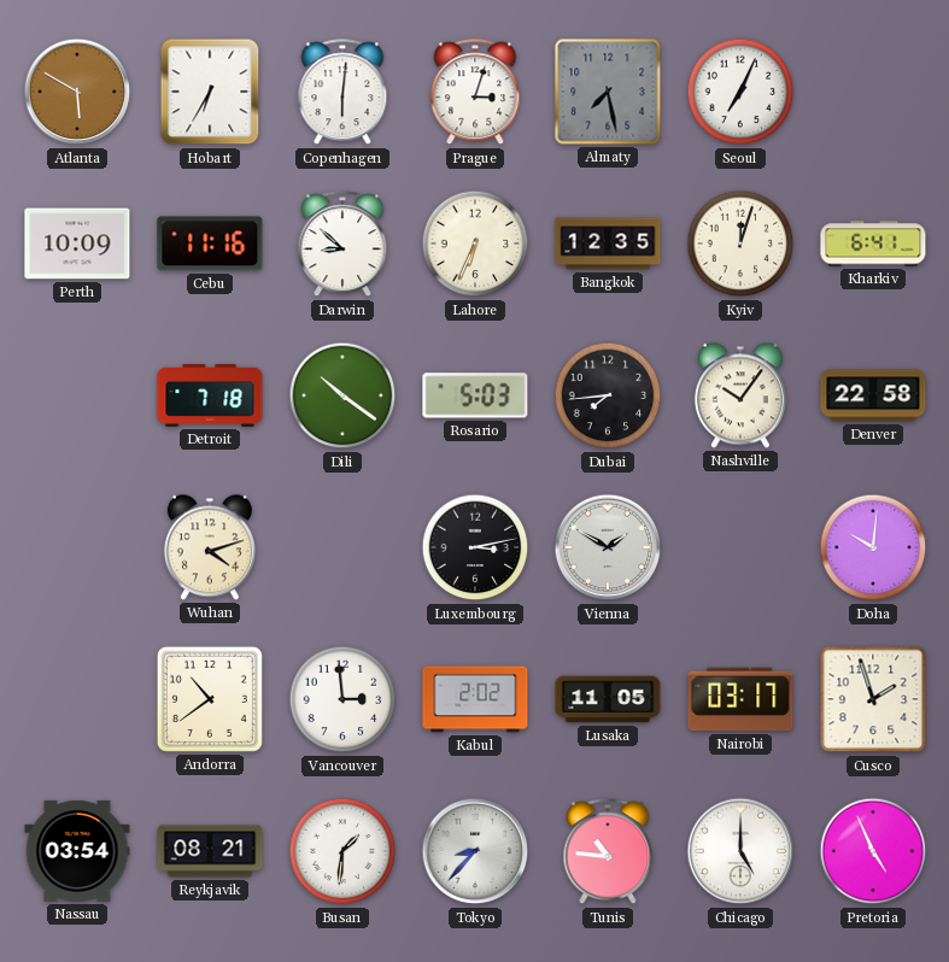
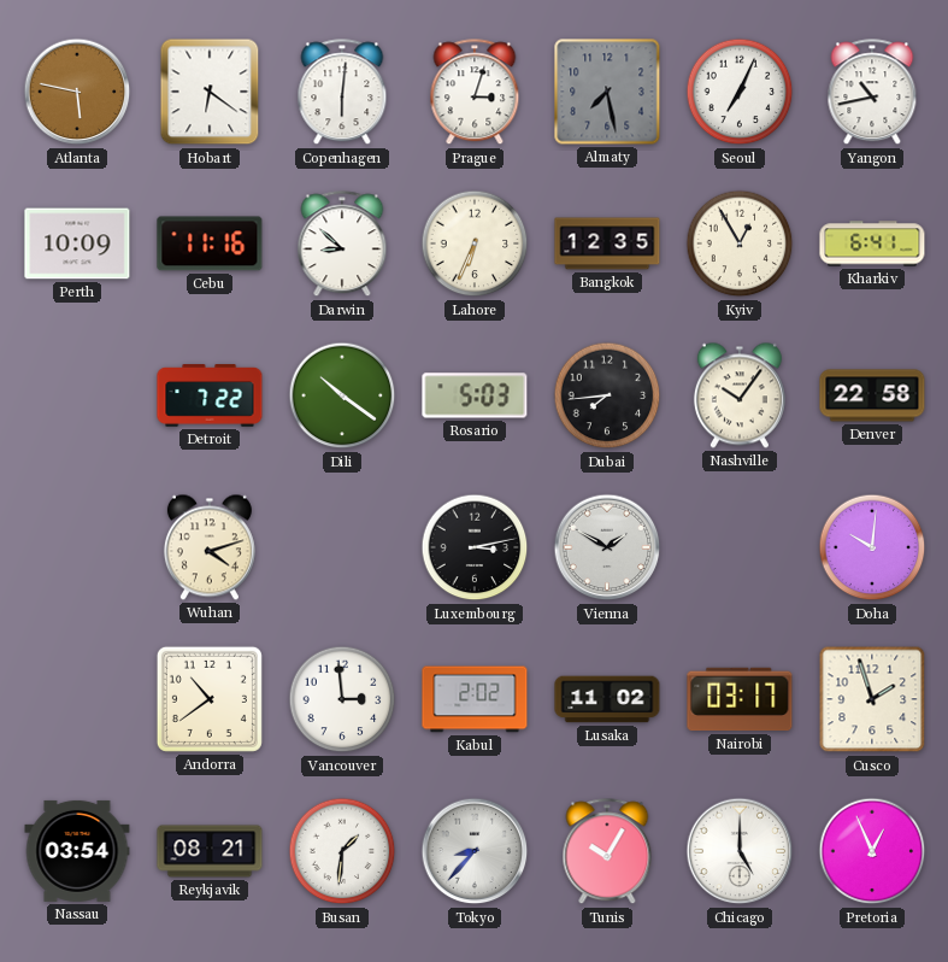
Atlanta: 5:50 -> 5:47
Hobart: 6:35 -> 6:21
Yangon: none -> 10:43
Kyiv: 12:03 -> 12:55
Detroit: 7:18 -> 7:22
Lusaka: 11:05 -> 11:02
Tunis: 10:46 -> 10:05
Pretoria: 4:56 -> 12:56
